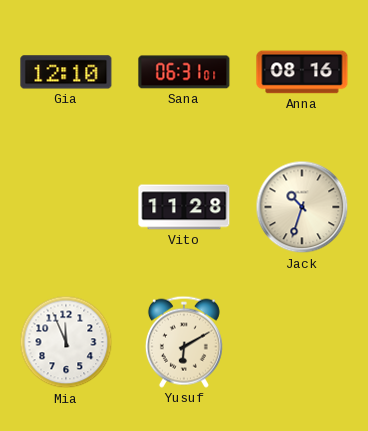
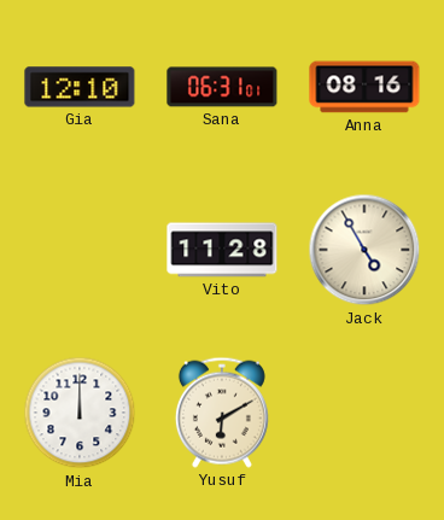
Jack: 10:33 -> 4:55
Mia: 11:56 -> 12:00
